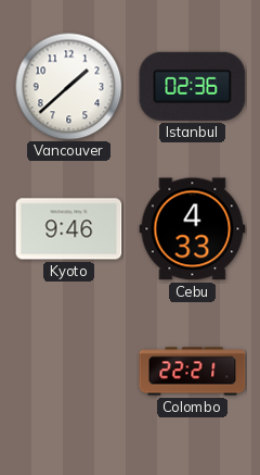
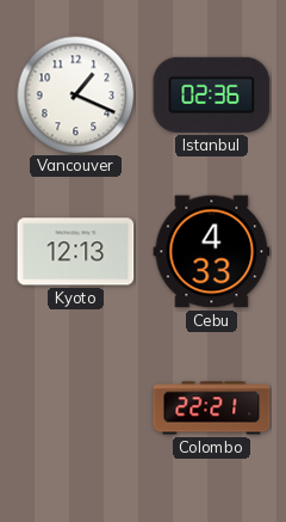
Vancouver: 1:38 -> 1:19
Kyoto: 9:46 -> 12:13
